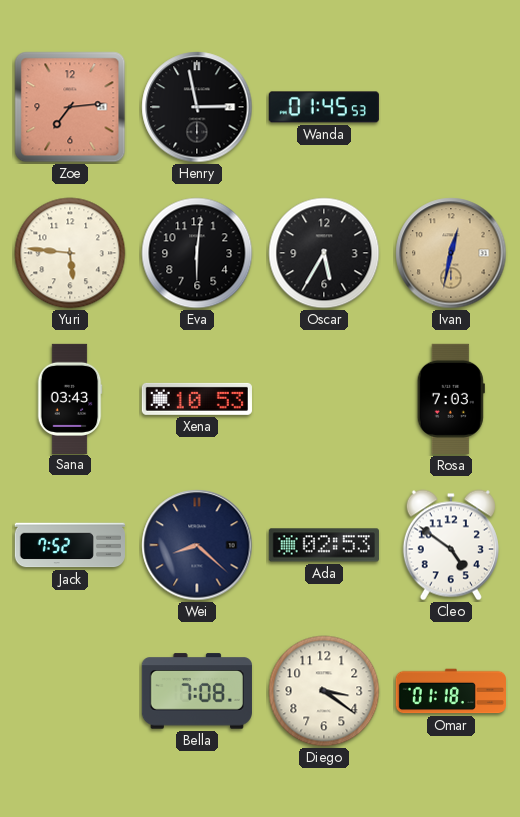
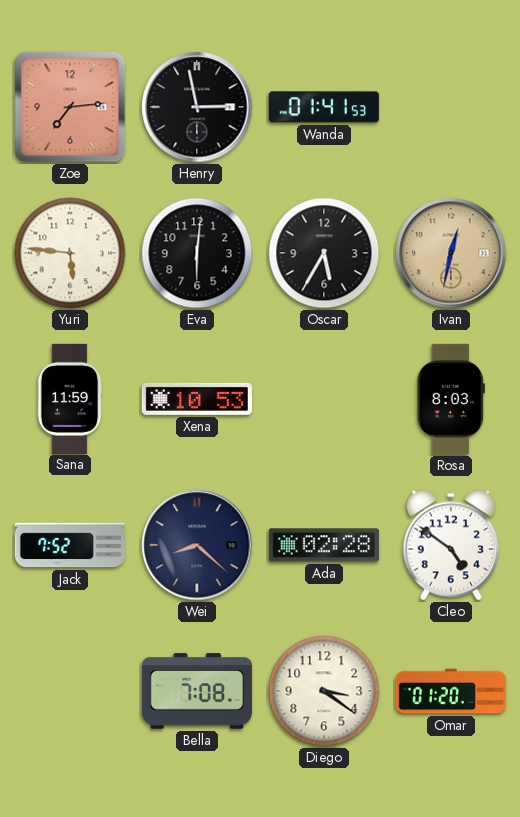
Wanda: 01:45 -> 01:41
Sana: 03:43 -> 11:59
Rosa: 7:03 -> 8:03
Ada: 02:53 -> 02:28
Omar: 01:18 -> 01:20
